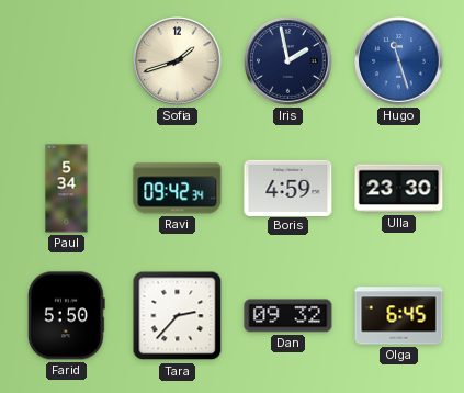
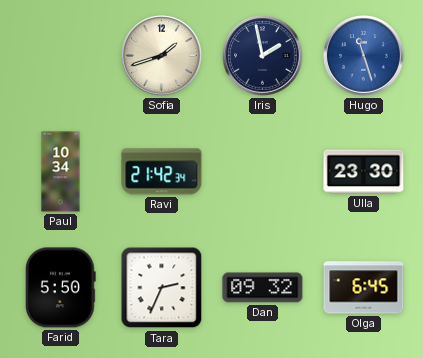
Paul: 5:34 -> 10:34
Ravi: 09:42 -> 21:42
Boris: 4:59 -> none
Tara: 2:37 -> 2:34
